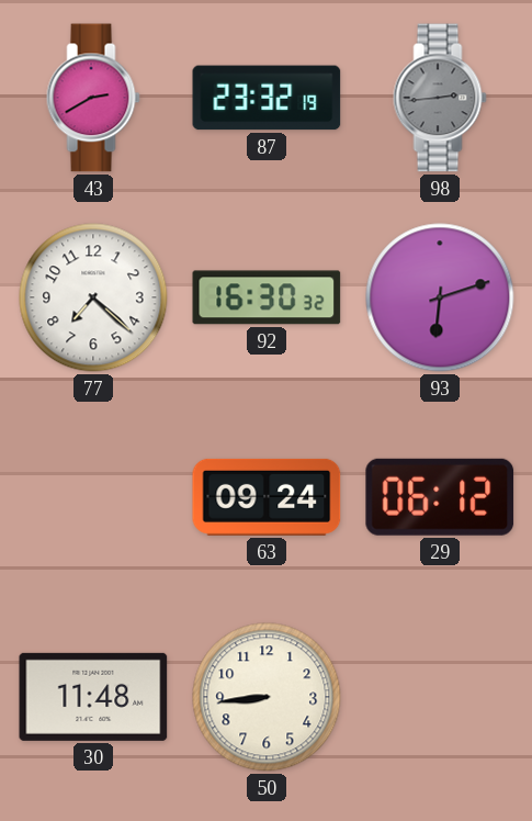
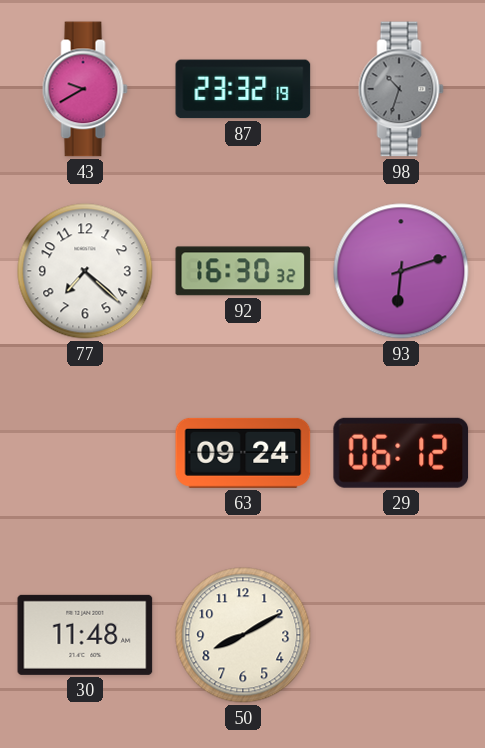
43: 2:40 -> 9:40
98: 2:44 -> 10:33
50: 8:44 -> 8:10
